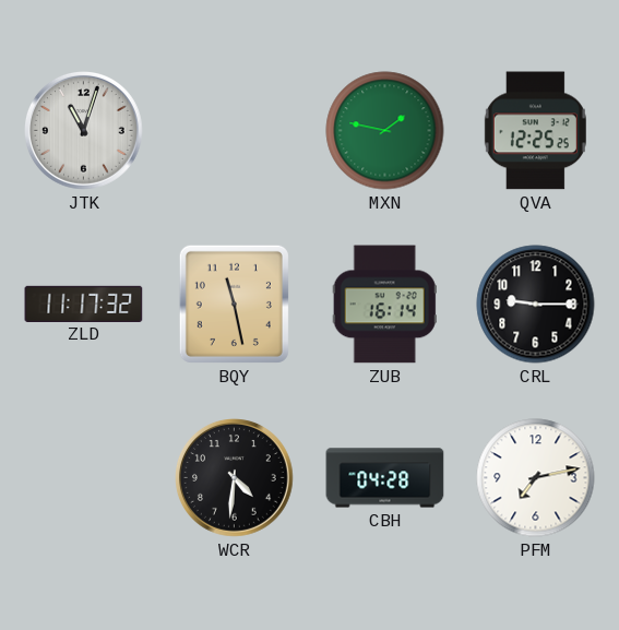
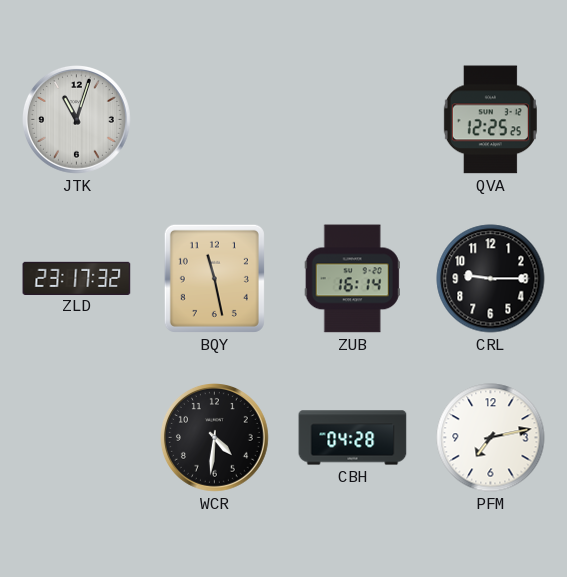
MXN: 1:47 -> none
ZLD: 11:17 -> 23:17
